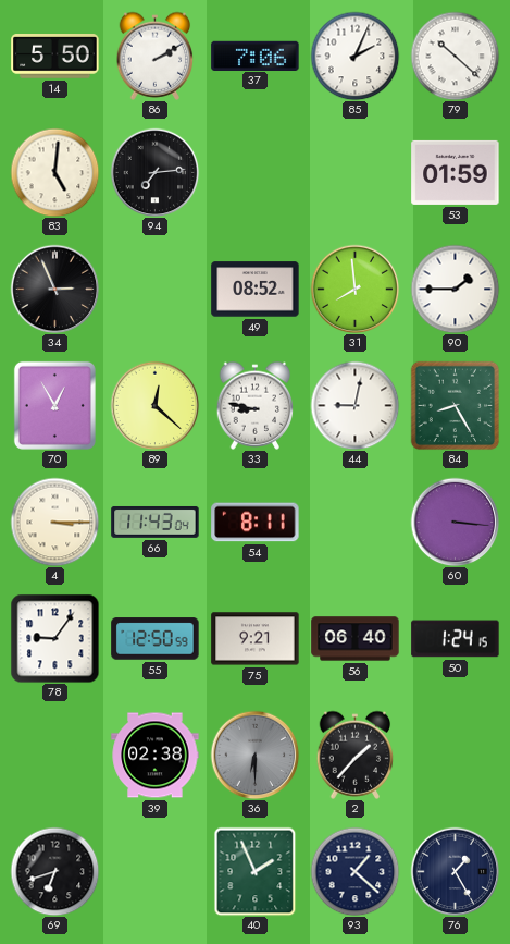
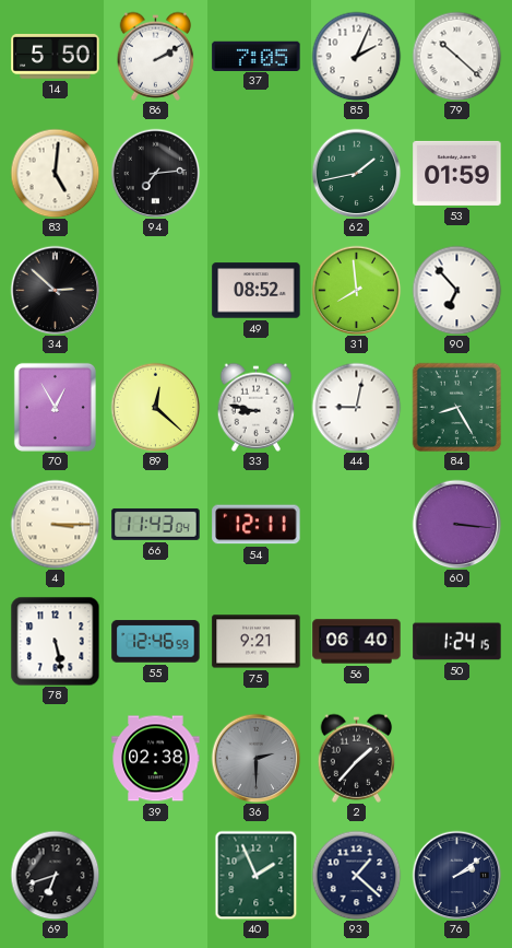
37: 7:06 -> 7:05
62: none -> 1:43
34: 2:56 -> 2:52
90: 1:45 -> 6:53
54: 8:11 -> 12:11
78: 9:06 -> 5:28
55: 12:50 -> 12:46
36: 6:30 -> 2:30
76: 1:25 -> 2:09
